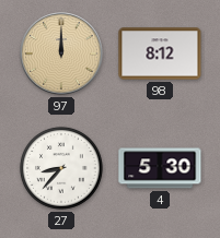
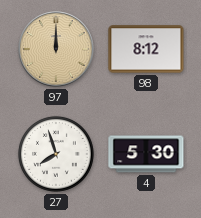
27: 8:37 -> 7:57
